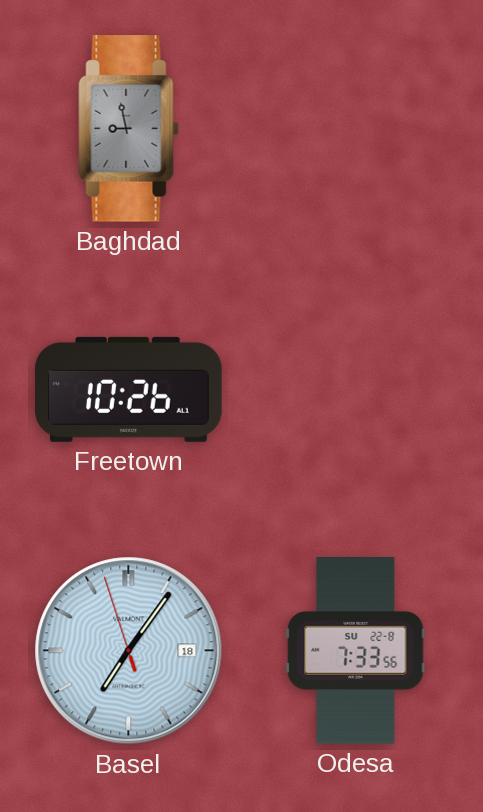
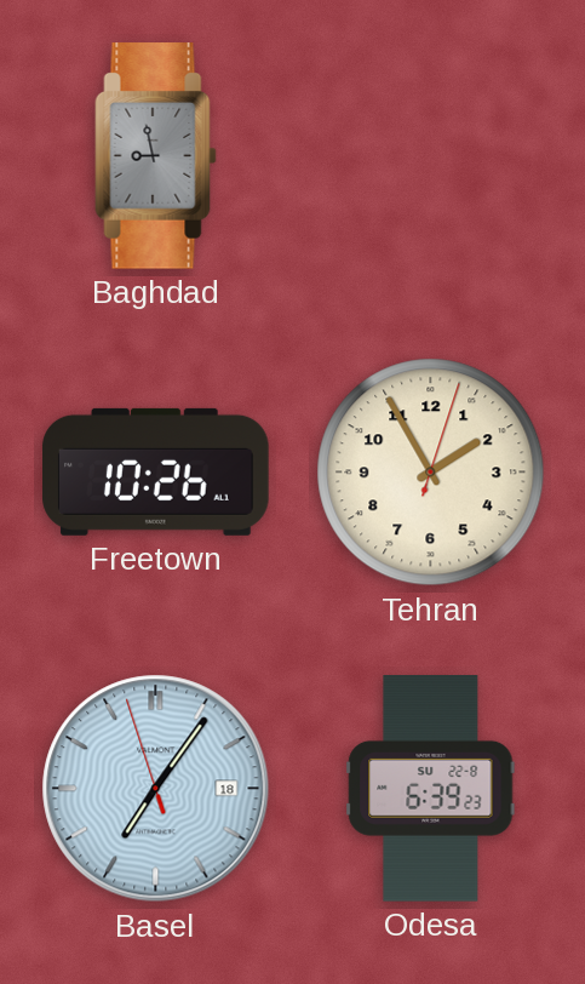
Tehran: none -> 1:55
Odesa: 7:33 -> 6:39
